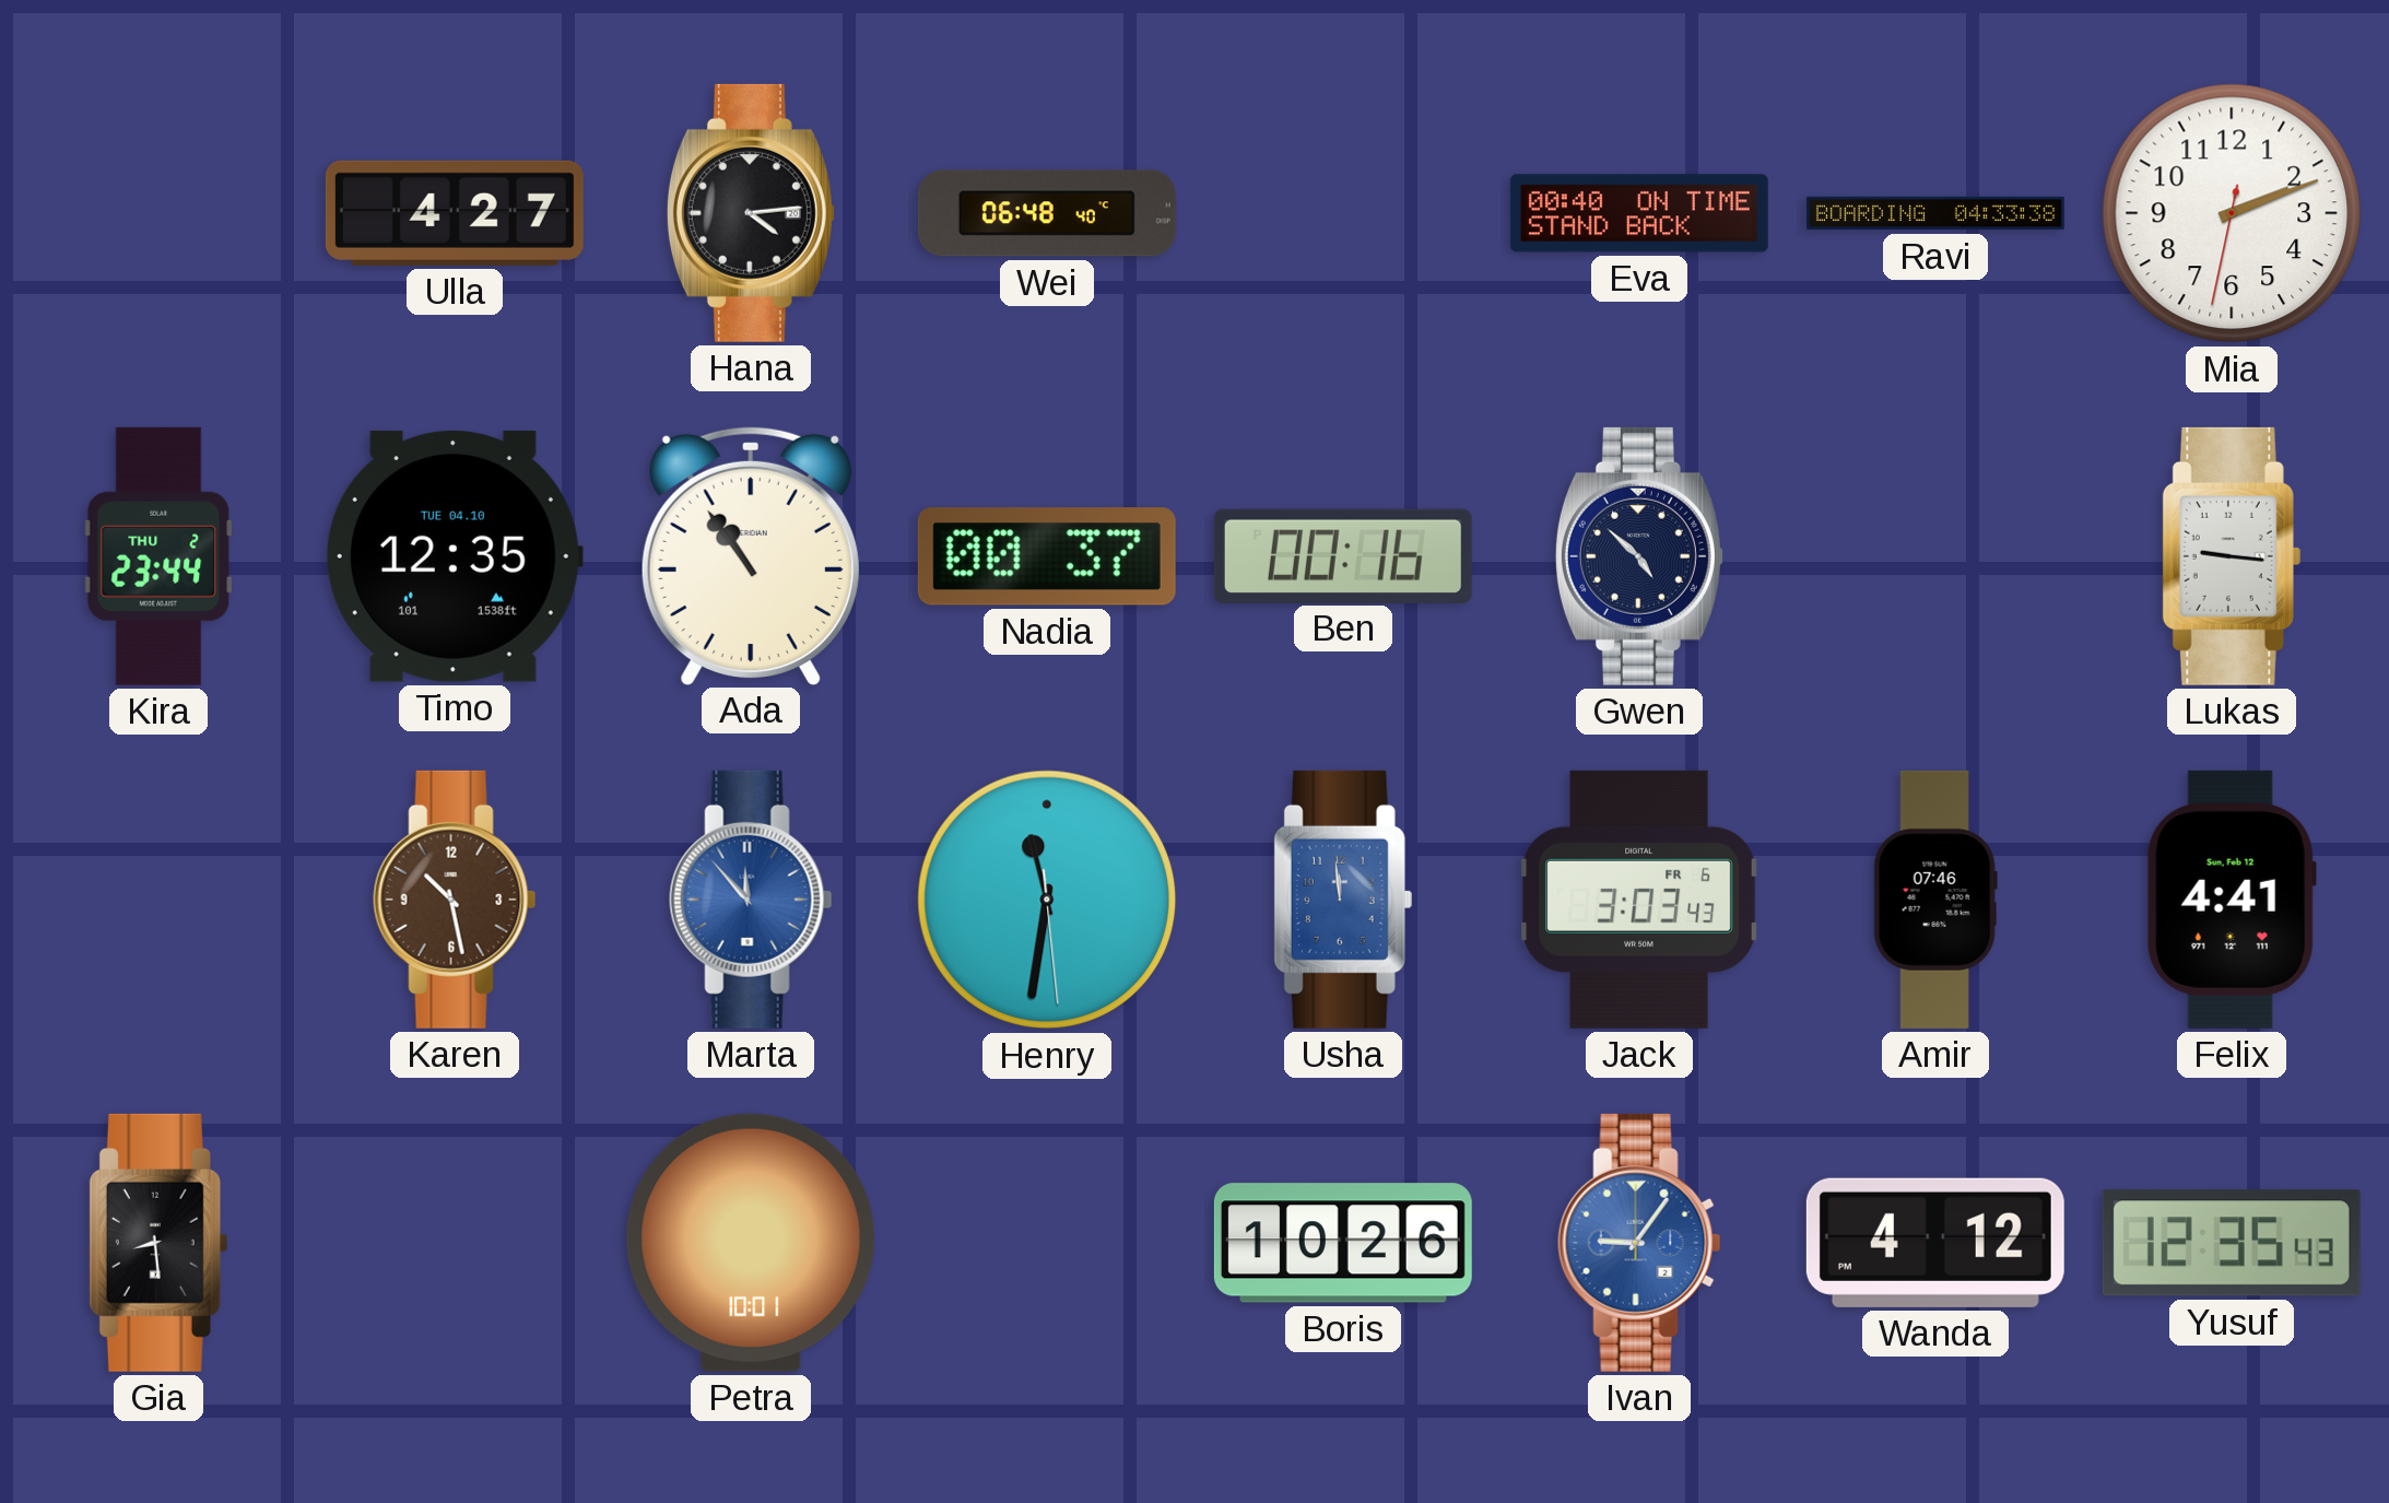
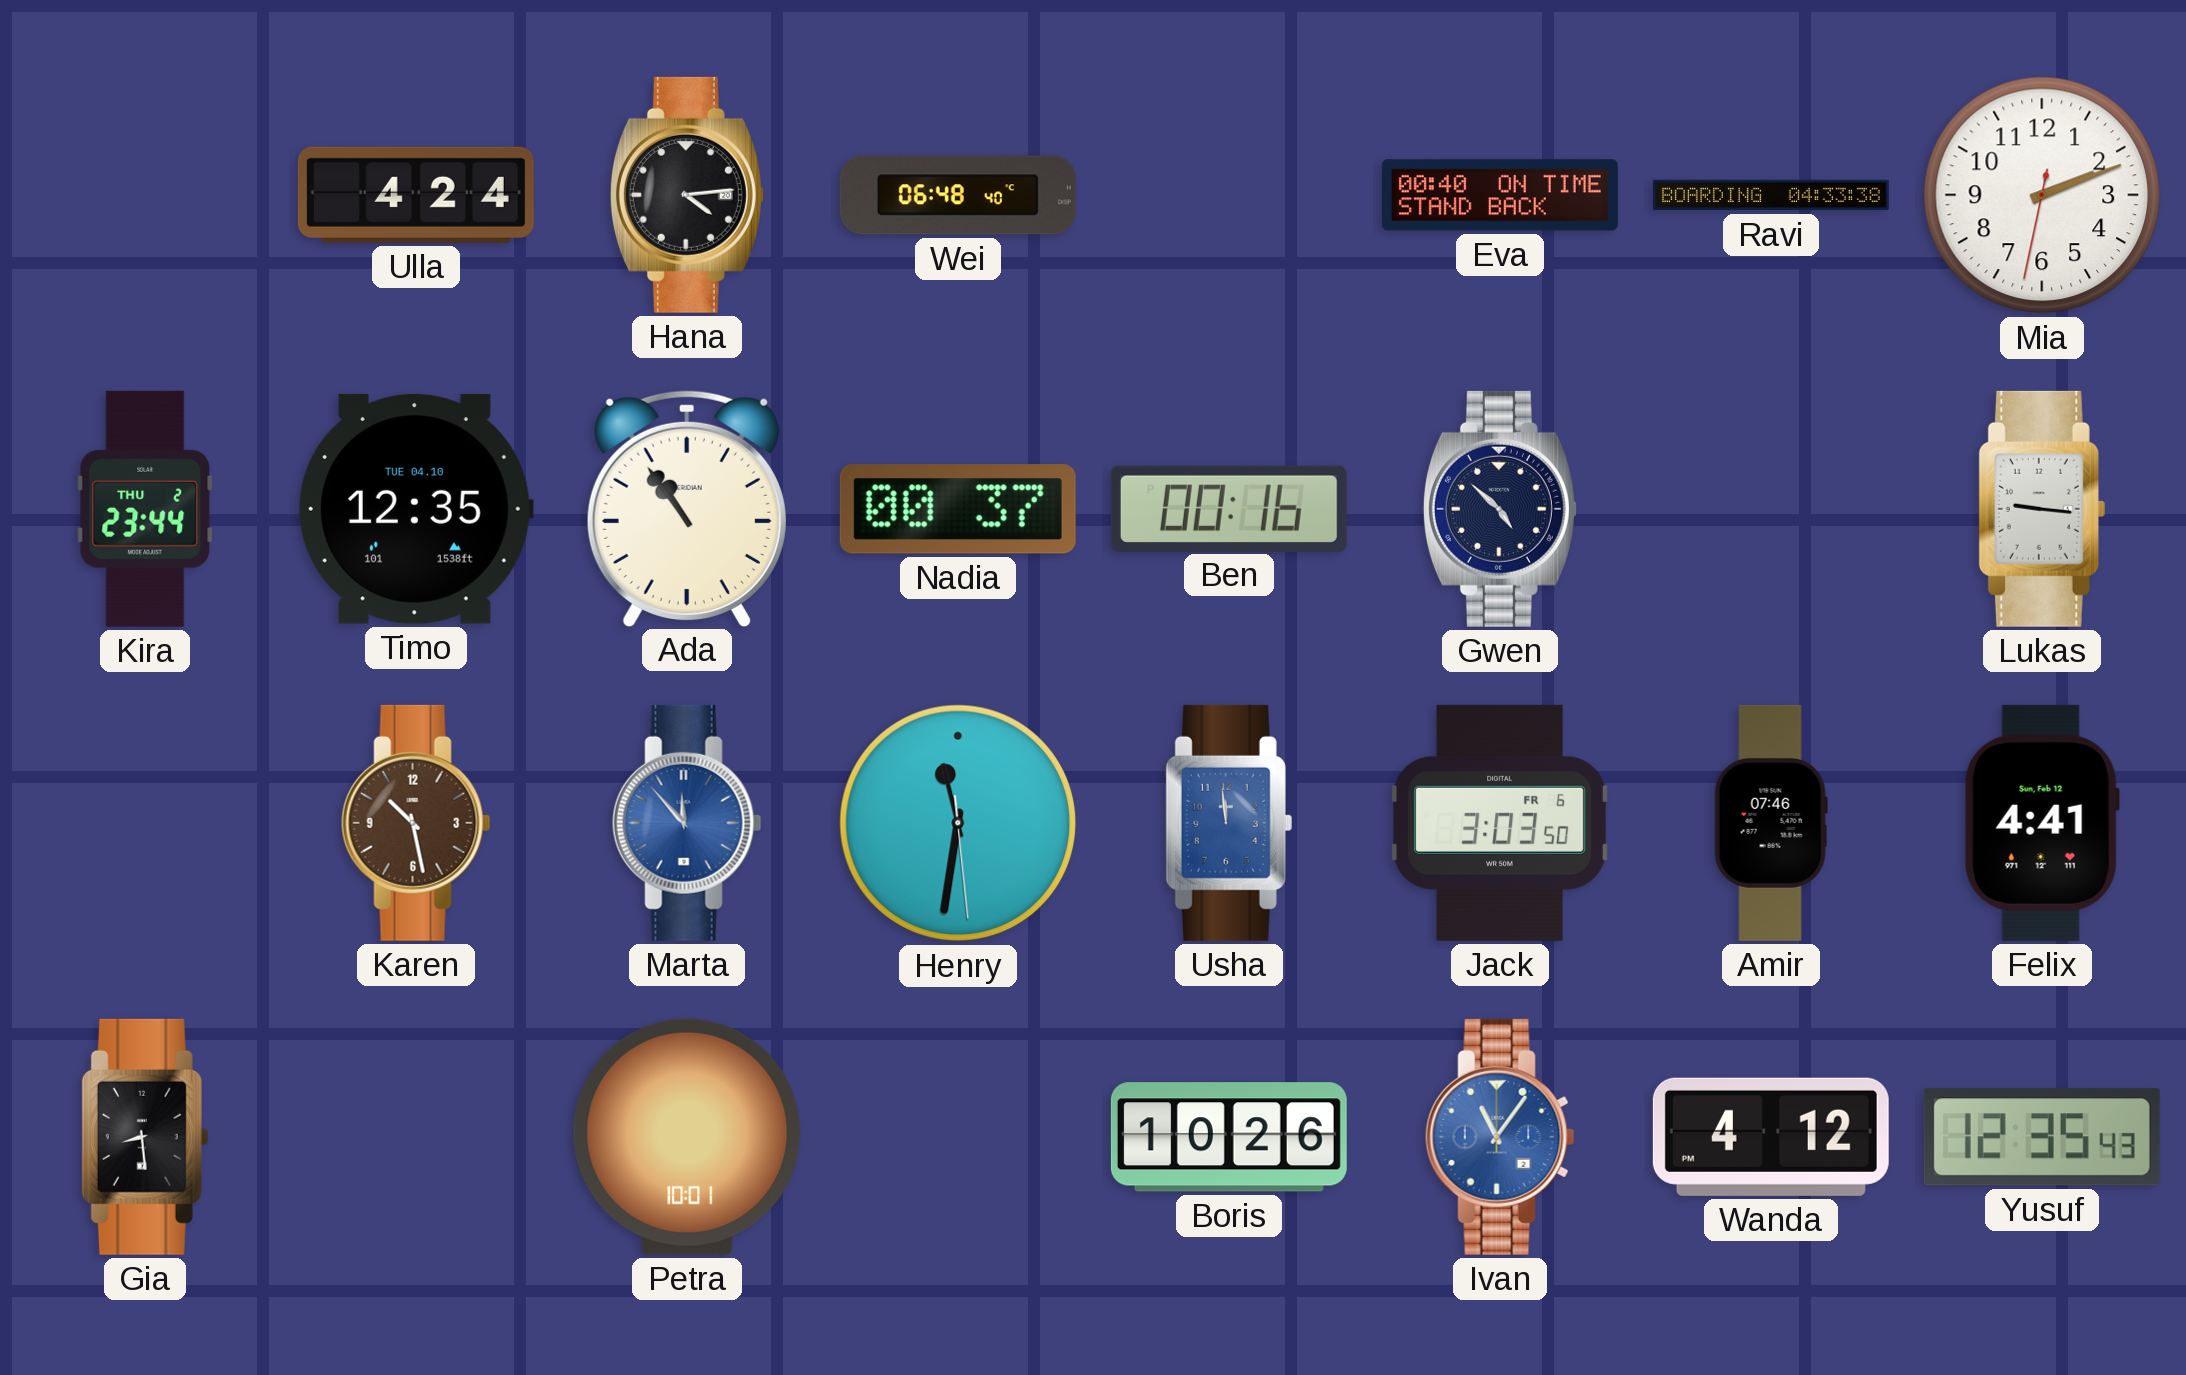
Ulla: 4:27 -> 4:24
Jack: 3:03:43 -> 3:03:50
Ivan: 9:06 -> 11:06
